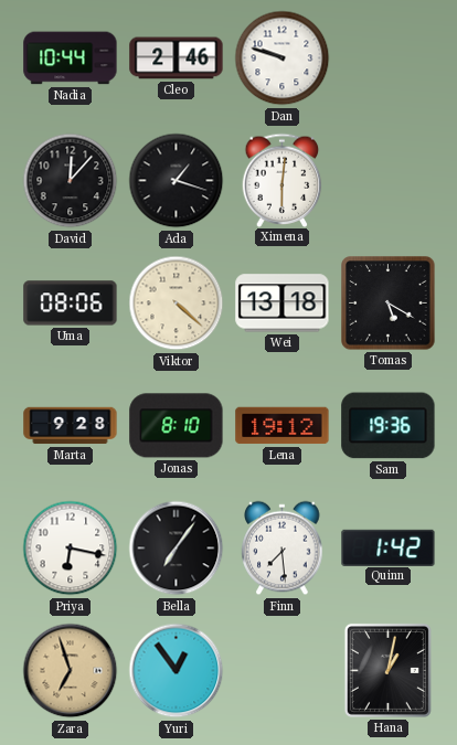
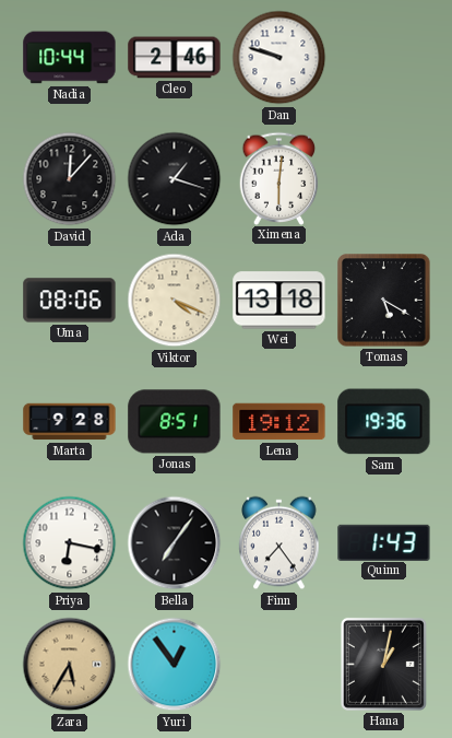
Viktor: 4:22 -> 4:19
Jonas: 8:10 -> 8:51
Finn: 7:29 -> 7:24
Quinn: 1:42 -> 1:43
Zara: 6:57 -> 5:35
